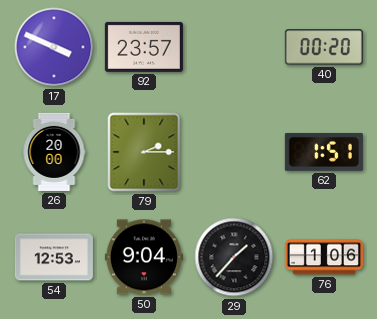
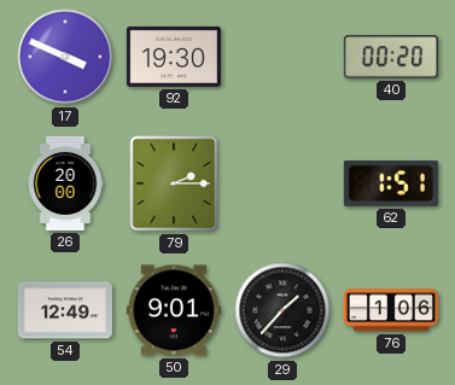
92: 23:57 -> 19:30
54: 12:53 -> 12:49
50: 9:04 -> 9:01
